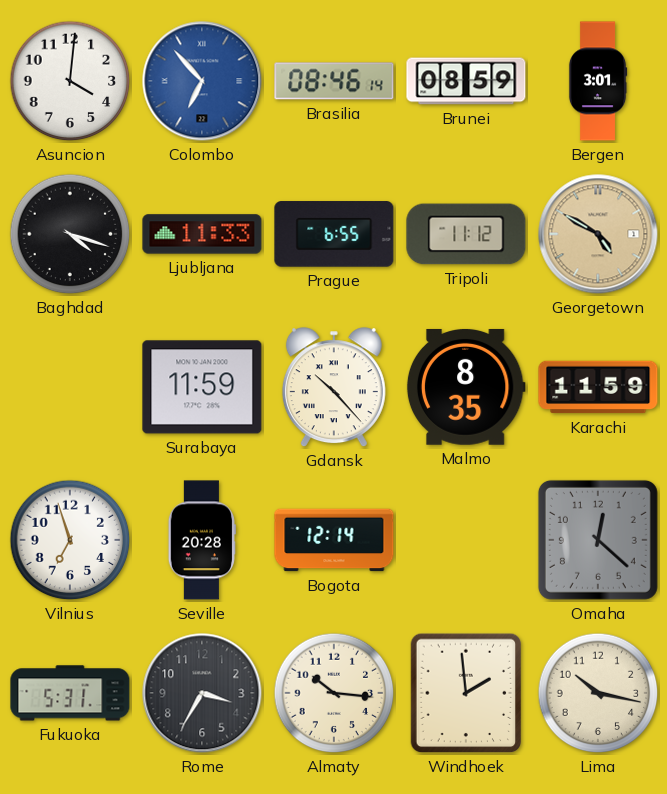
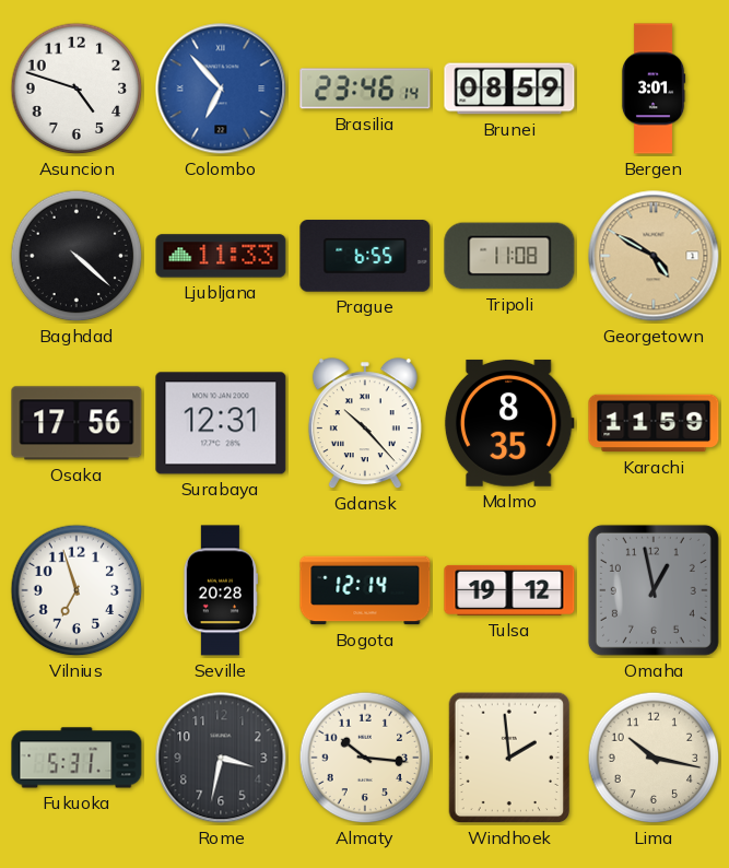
Asuncion: 4:01 -> 4:48
Brasilia: 08:46 -> 23:46
Baghdad: 4:18 -> 4:22
Tripoli: 11:12 -> 11:08
Osaka: none -> 17:56
Surabaya: 11:59 -> 12:31
Tulsa: none -> 19:12
Omaha: 12:22 -> 12:58
Rome: 3:35 -> 3:32
